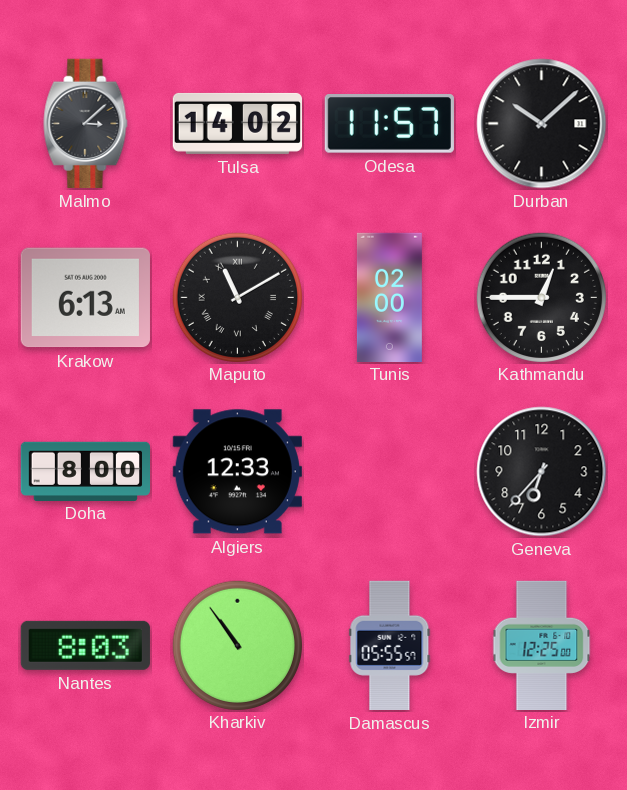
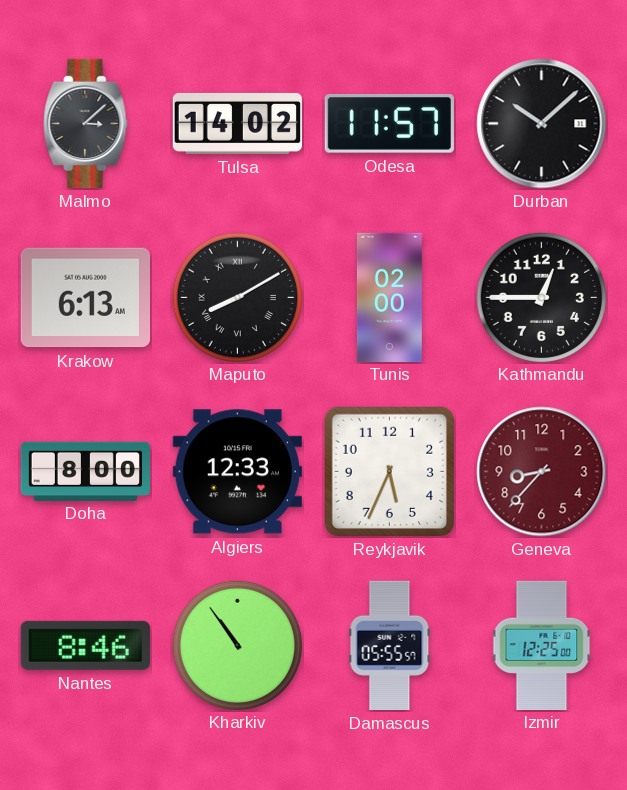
Maputo: 11:10 -> 8:10
Reykjavik: none -> 5:34
Geneva: 6:37 -> 8:37
Geneva dial: black -> burgundy
Nantes: 8:03 -> 8:46
